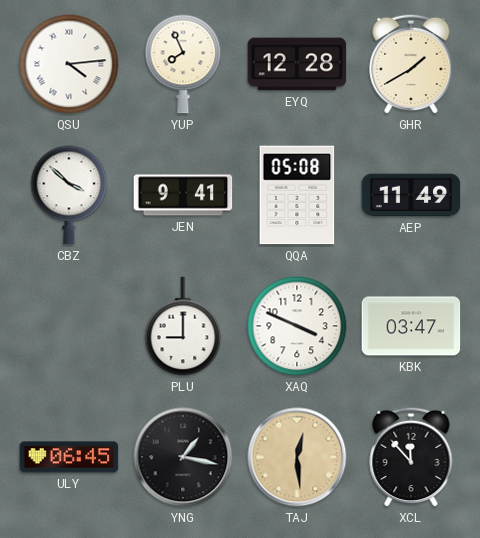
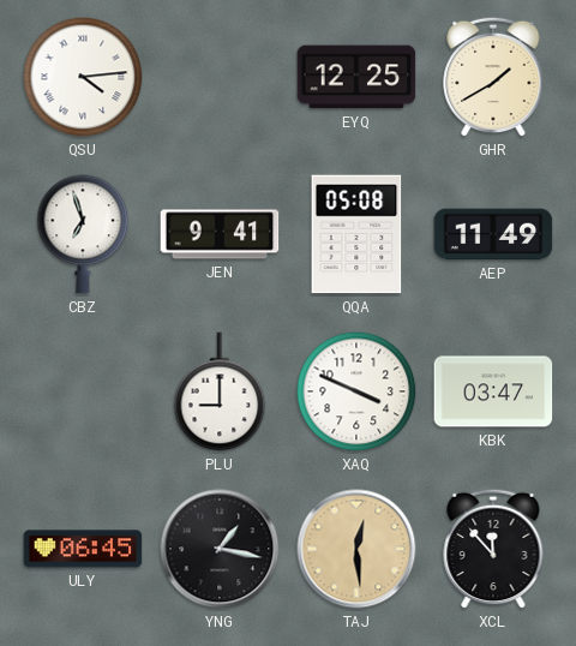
YUP: 7:56 -> none
EYQ: 12:28 -> 12:25
CBZ: 3:52 -> 6:57
